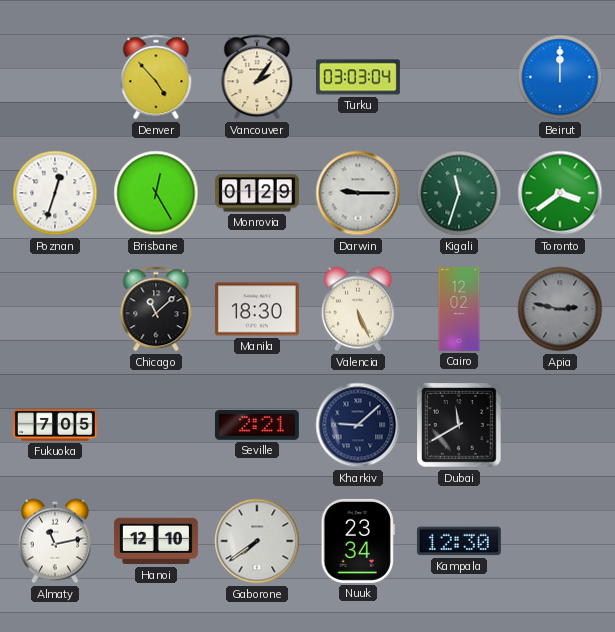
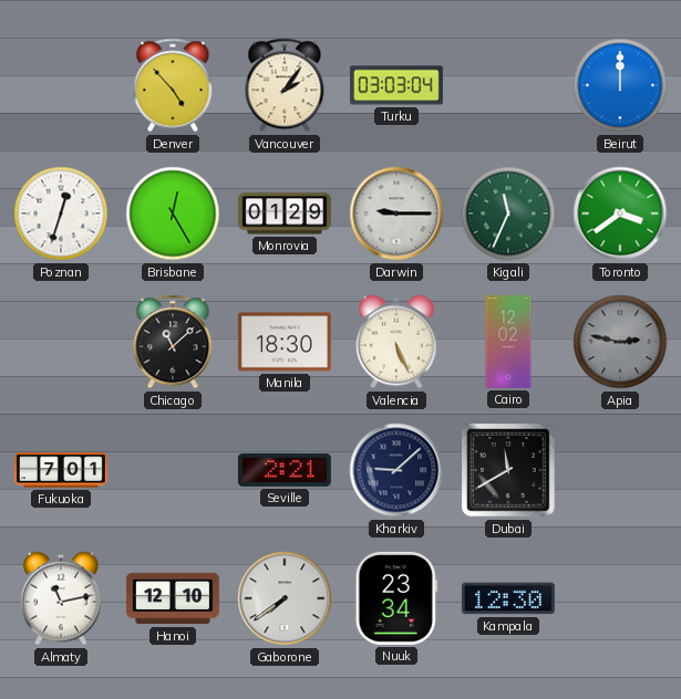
Kigali: 11:33 -> 11:34
Fukuoka: 7:05 -> 7:01
